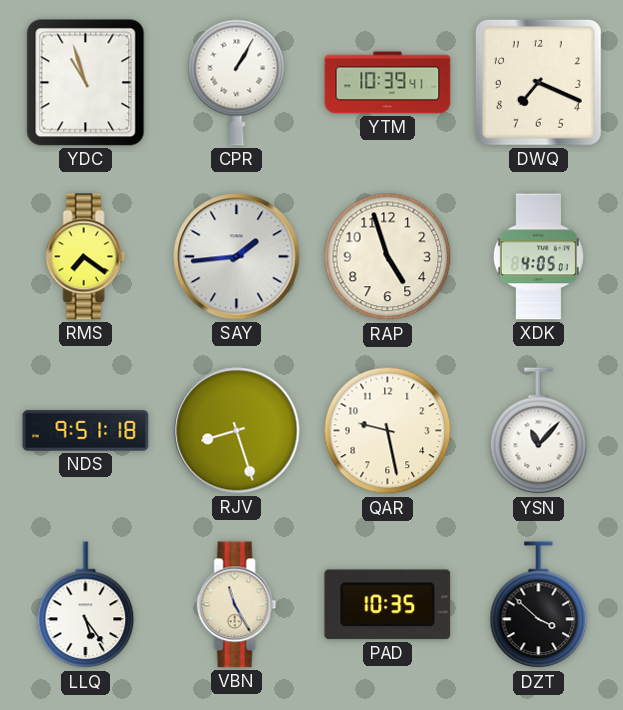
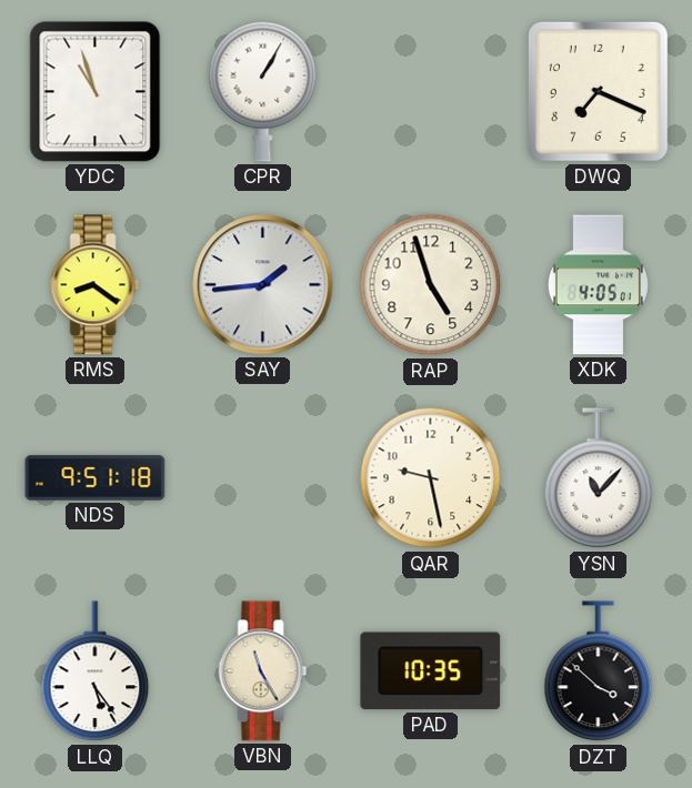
YTM: 10:39 -> none
RMS: 7:21 -> 8:21
RJV: 8:27 -> none
